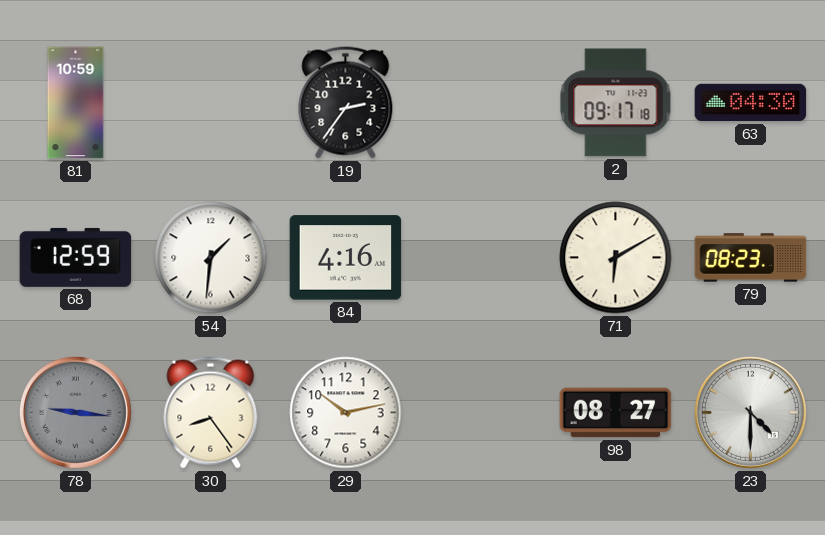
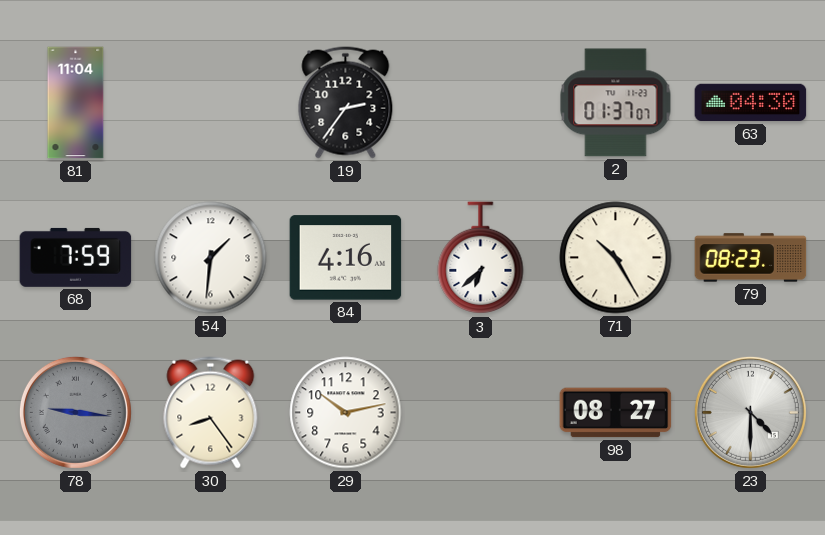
81: 10:59 -> 11:04
2: 09:17 -> 01:37
68: 12:59 -> 7:59
3: none -> 6:38
71: 6:10 -> 10:25
